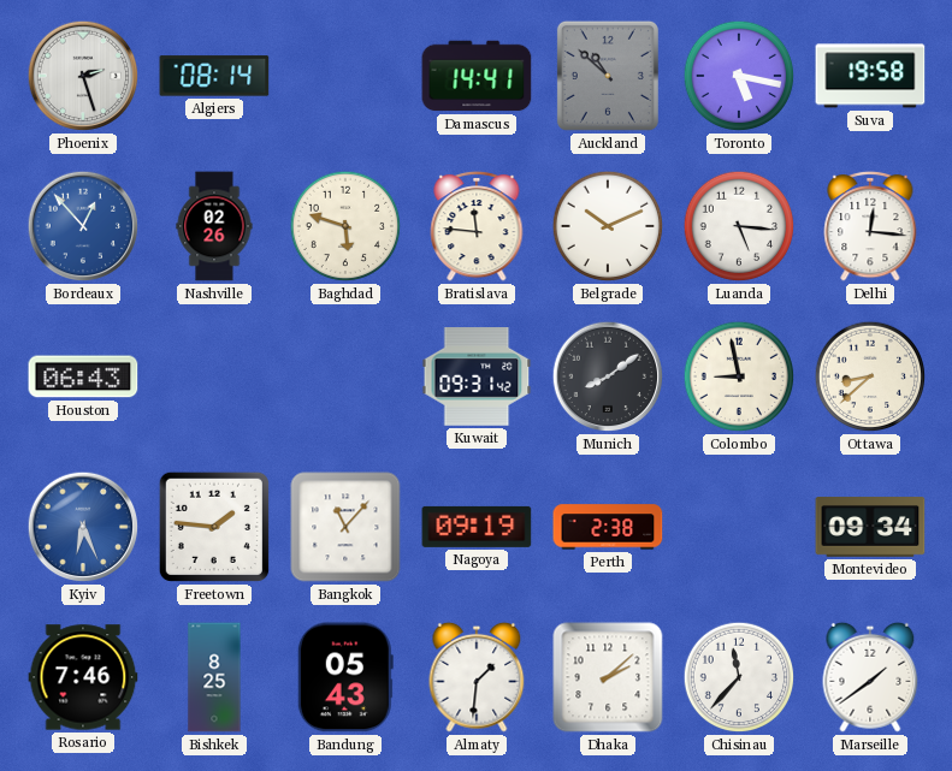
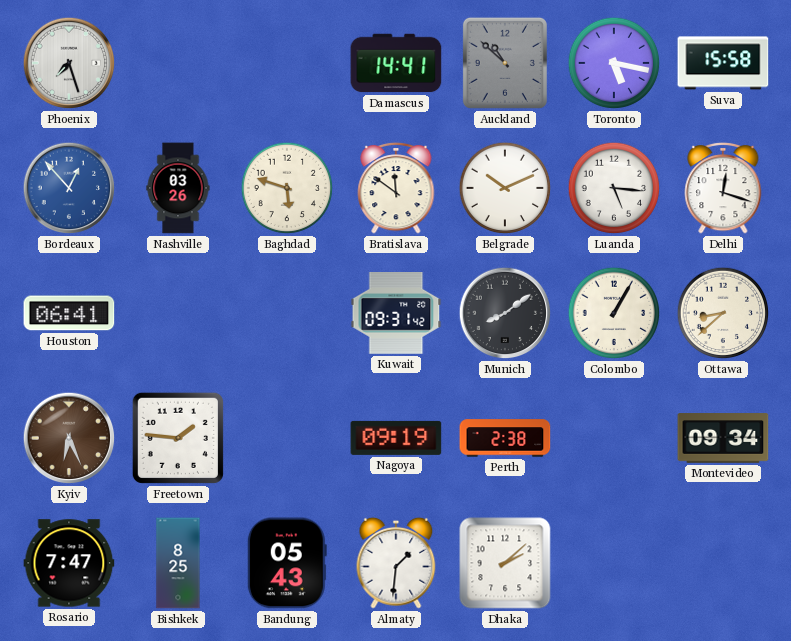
Phoenix: 2:27 -> 7:27
Algiers: 08:14 -> none
Suva: 19:58 -> 15:58
Nashville: 02:26 -> 03:26
Bratislava: 11:46 -> 11:51
Delhi: 12:16 -> 12:18
Houston: 06:43 -> 06:41
Colombo: 8:58 -> 1:05
Kyiv dial: blue -> brown
Bangkok: 11:07 -> none
Rosario: 7:46 -> 7:47
Chisinau: 11:37 -> none
Marseille: 1:39 -> none
